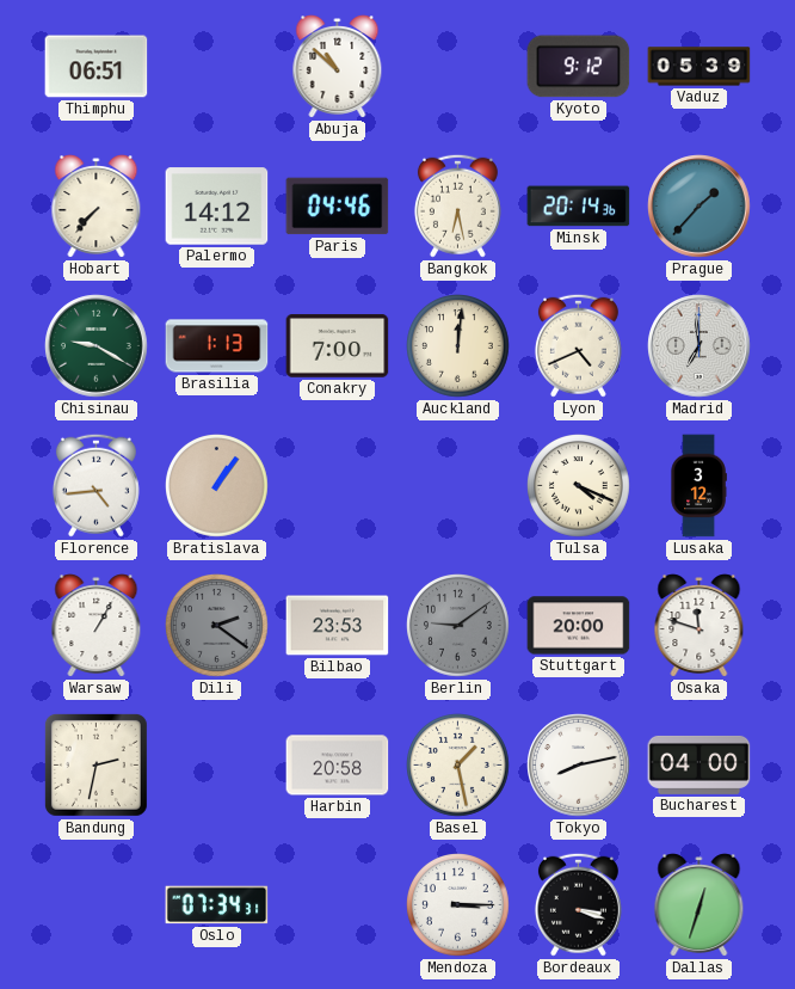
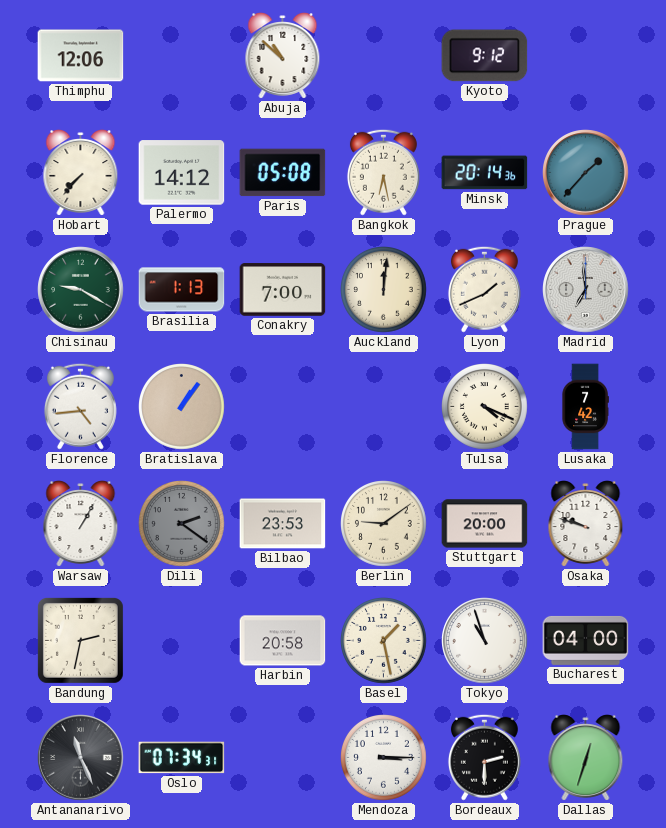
Thimphu: 06:51 -> 12:06
Vaduz: 05:39 -> none
Paris: 04:46 -> 05:08
Lyon: 4:41 -> 1:41
Lusaka: 3:12 -> 7:42
Berlin dial: grey -> cream
Osaka: 11:48 -> 9:48
Tokyo: 8:13 -> 10:57
Antananarivo: none -> 11:26
Bordeaux: 3:18 -> 2:30
